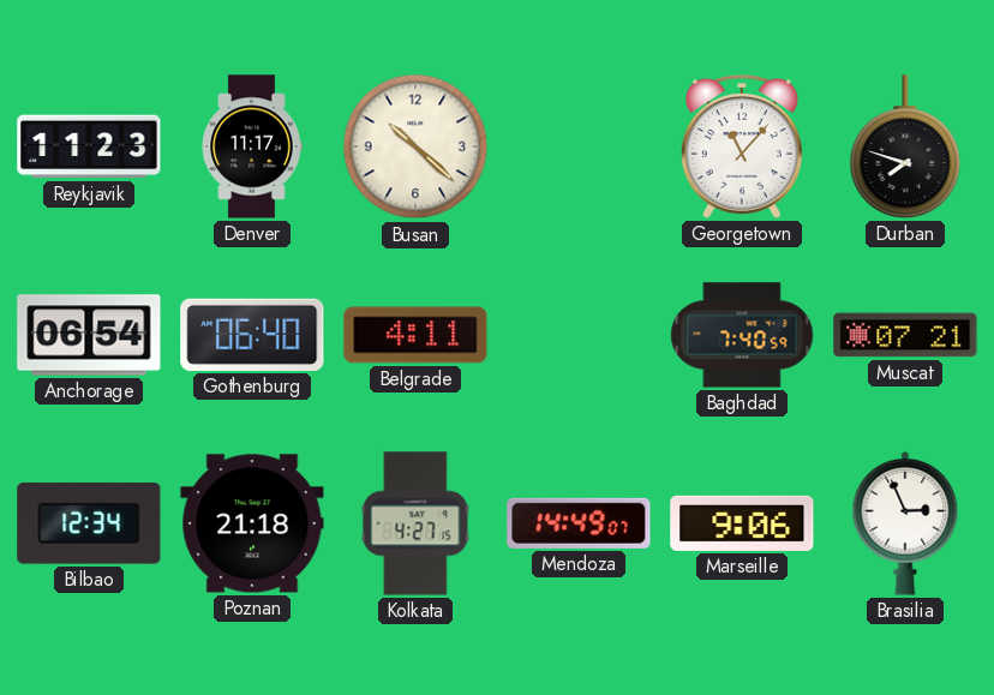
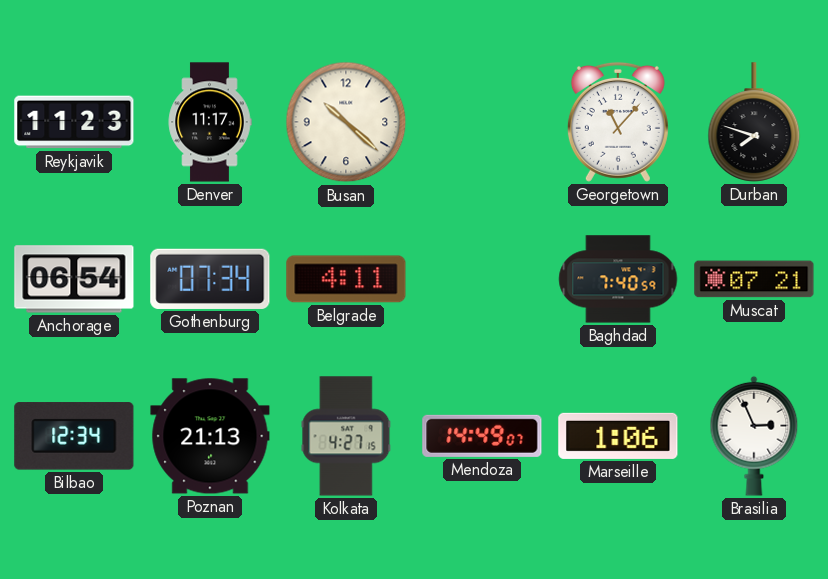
Gothenburg: 06:40 -> 07:34
Poznan: 21:18 -> 21:13
Marseille: 9:06 -> 1:06
